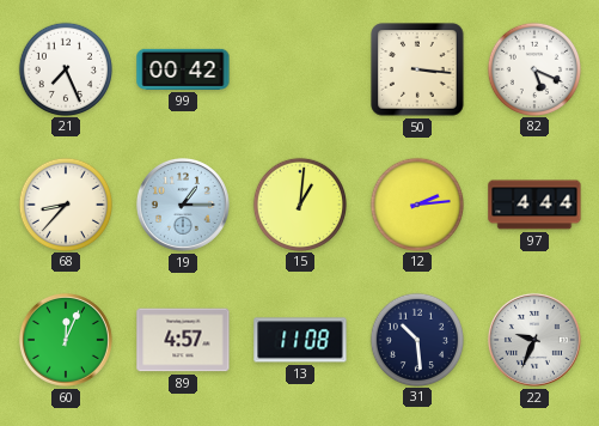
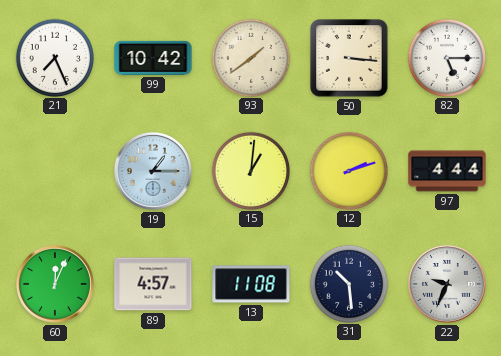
99: 00:42 -> 10:42
93: none -> 1:39
82: 5:19 -> 5:15
68: 8:37 -> none
12: 2:14 -> 2:12
